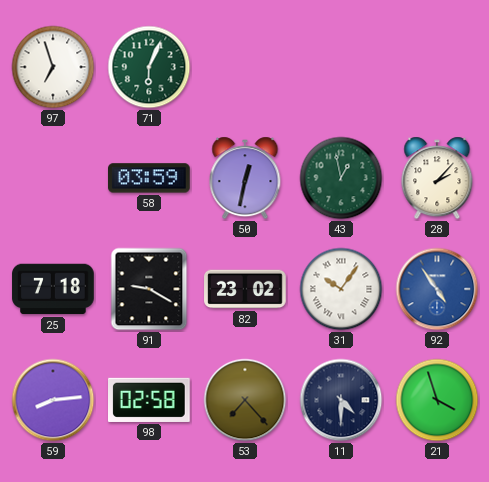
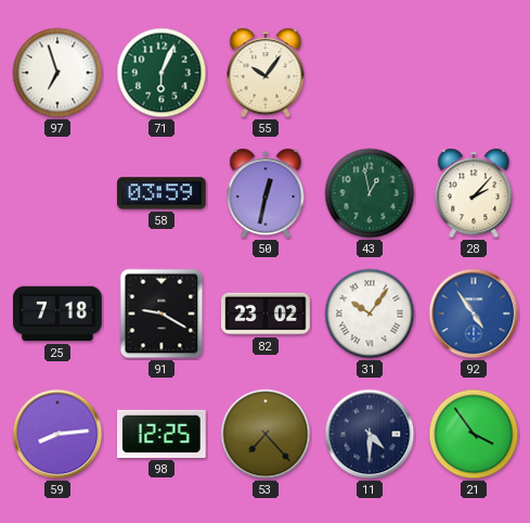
55: none -> 10:06
98: 02:58 -> 12:25
21: 3:57 -> 3:54
